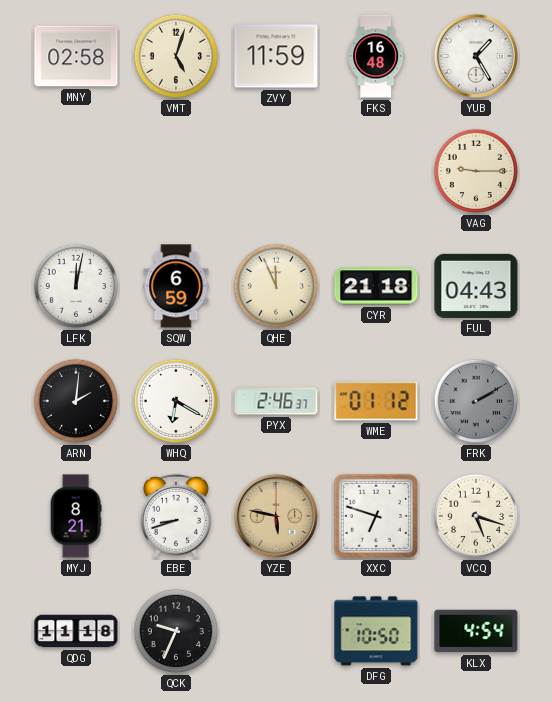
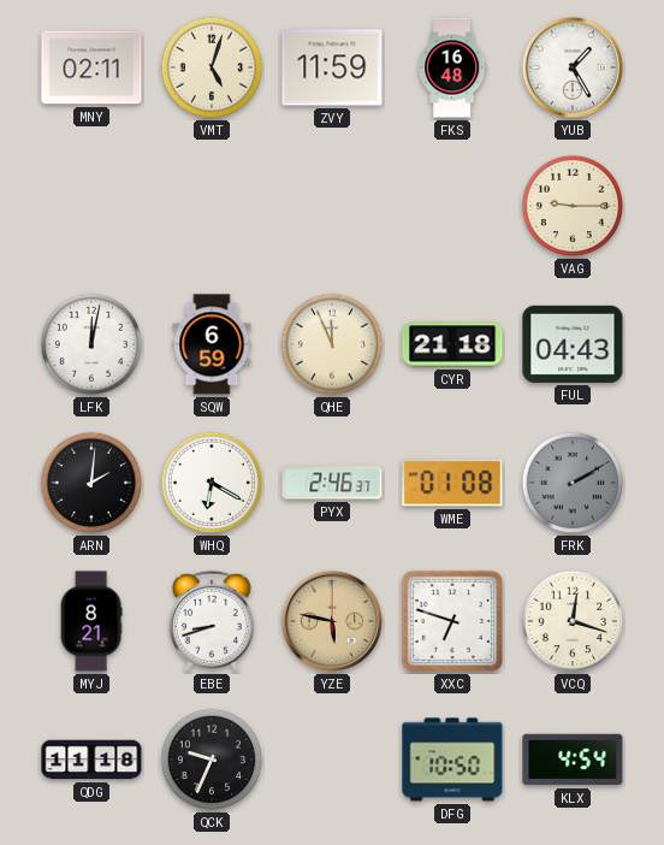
MNY: 02:58 -> 02:11
WME: 01:12 -> 01:08
VCQ: 5:18 -> 12:18
